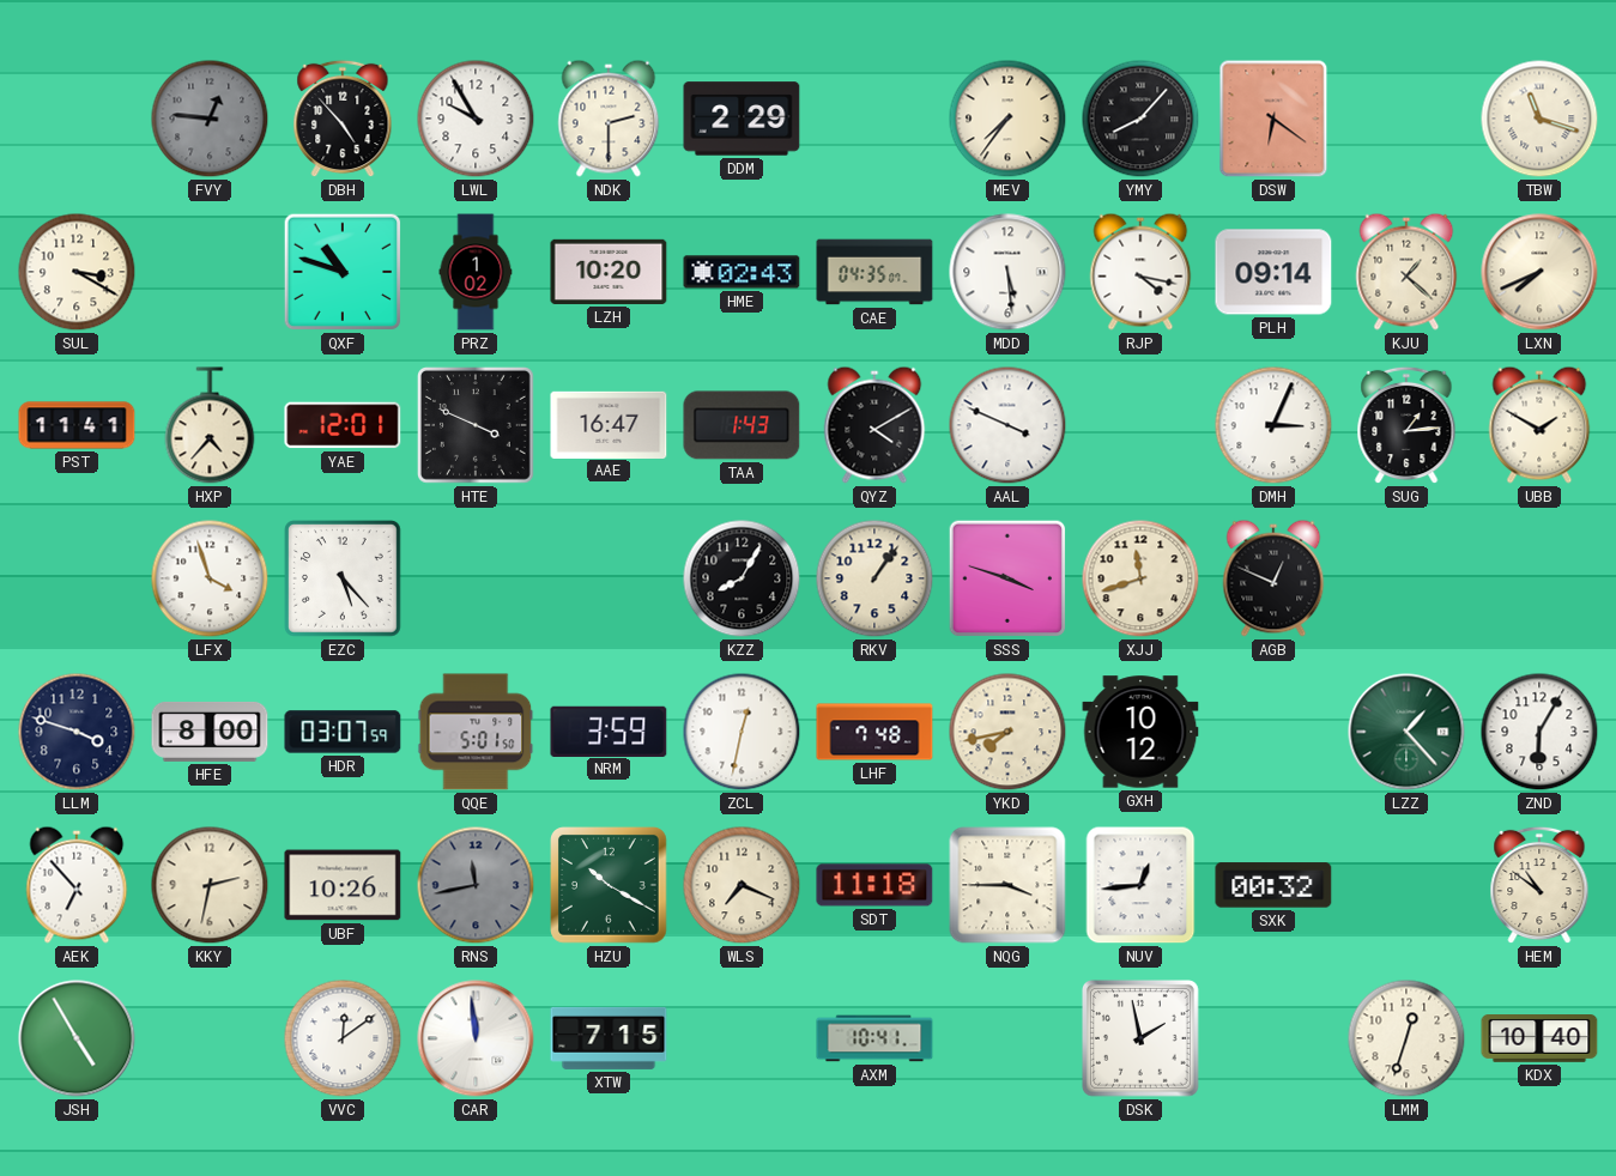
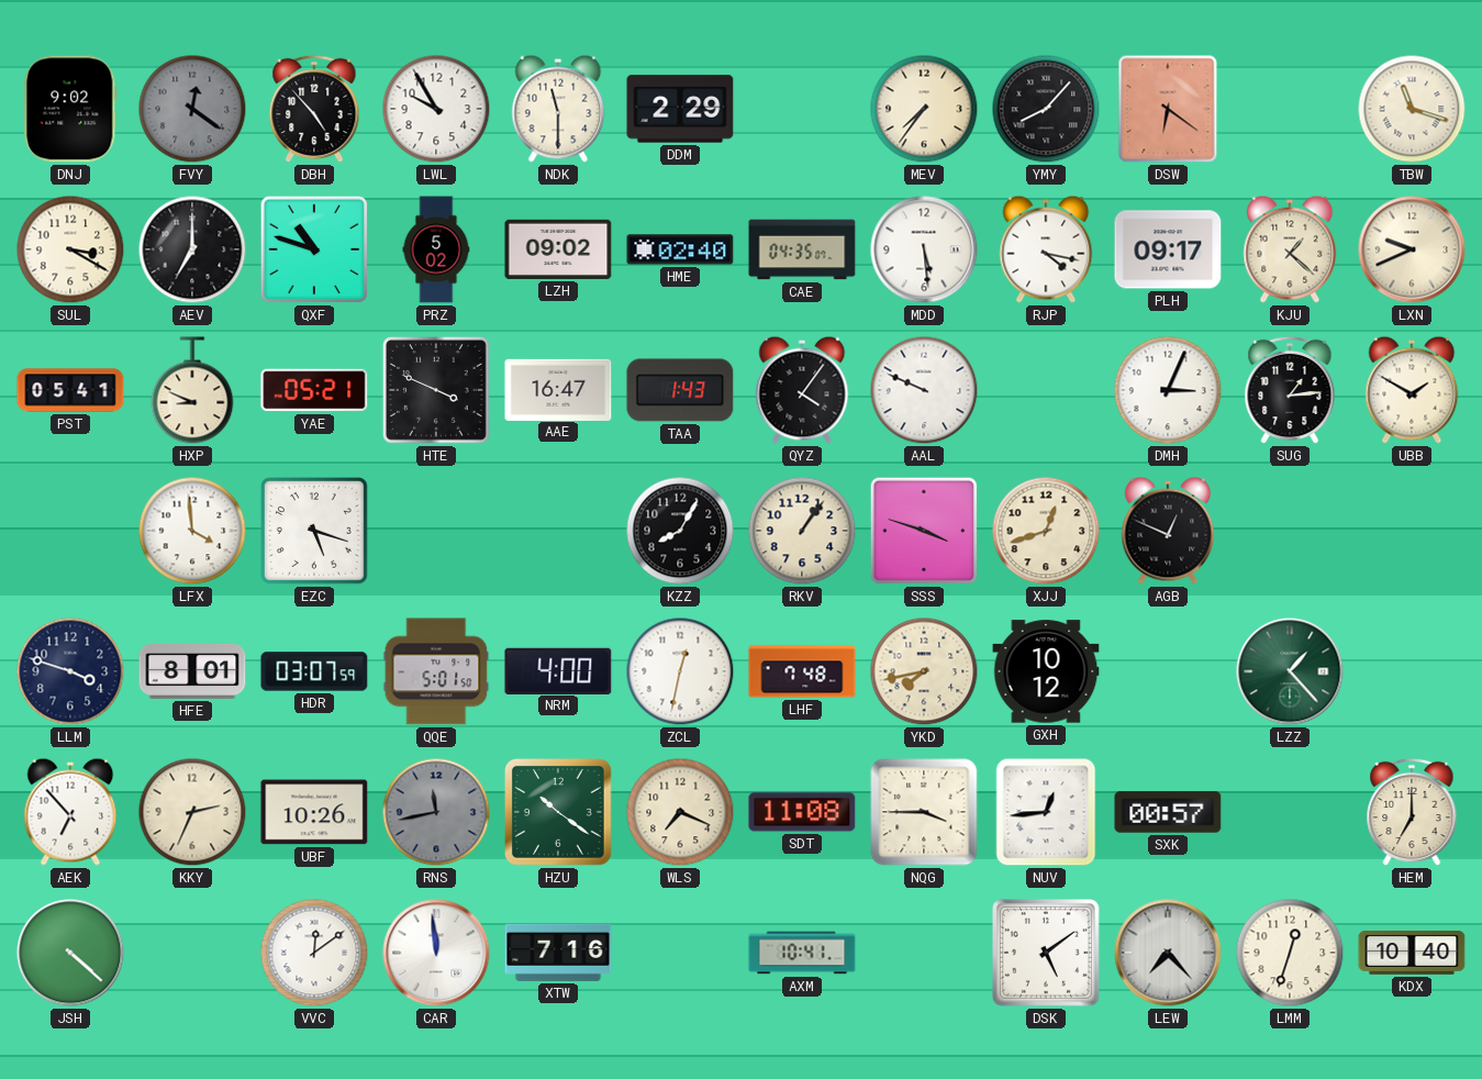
DNJ: none -> 9:02
FVY: 12:46 -> 12:21
NDK: 2:30 -> 11:30
AEV: none -> 7:00
PRZ: 1:02 -> 5:02
LZH: 10:20 -> 09:02
HME: 02:43 -> 02:40
PLH: 09:14 -> 09:17
LXN: 7:41 -> 9:41
PST: 11:41 -> 05:41
HXP: 4:37 -> 8:49
YAE: 12:01 -> 05:21
QYZ: 4:10 -> 4:06
AAL: 3:49 -> 9:49
LFX: 3:57 -> 3:59
EZC: 5:23 -> 5:18
XJJ: 11:42 -> 12:42
HFE: 8:00 -> 8:01
NRM: 3:59 -> 4:00
ZND: 6:05 -> none
KKY: 2:32 -> 2:34
HZU: 10:20 -> 10:21
SDT: 11:18 -> 11:08
SXK: 00:32 -> 00:57
HEM: 10:51 -> 7:00
JSH: 4:55 -> 4:22
XTW: 7:15 -> 7:16
DSK: 1:58 -> 5:09
LEW: none -> 7:23
